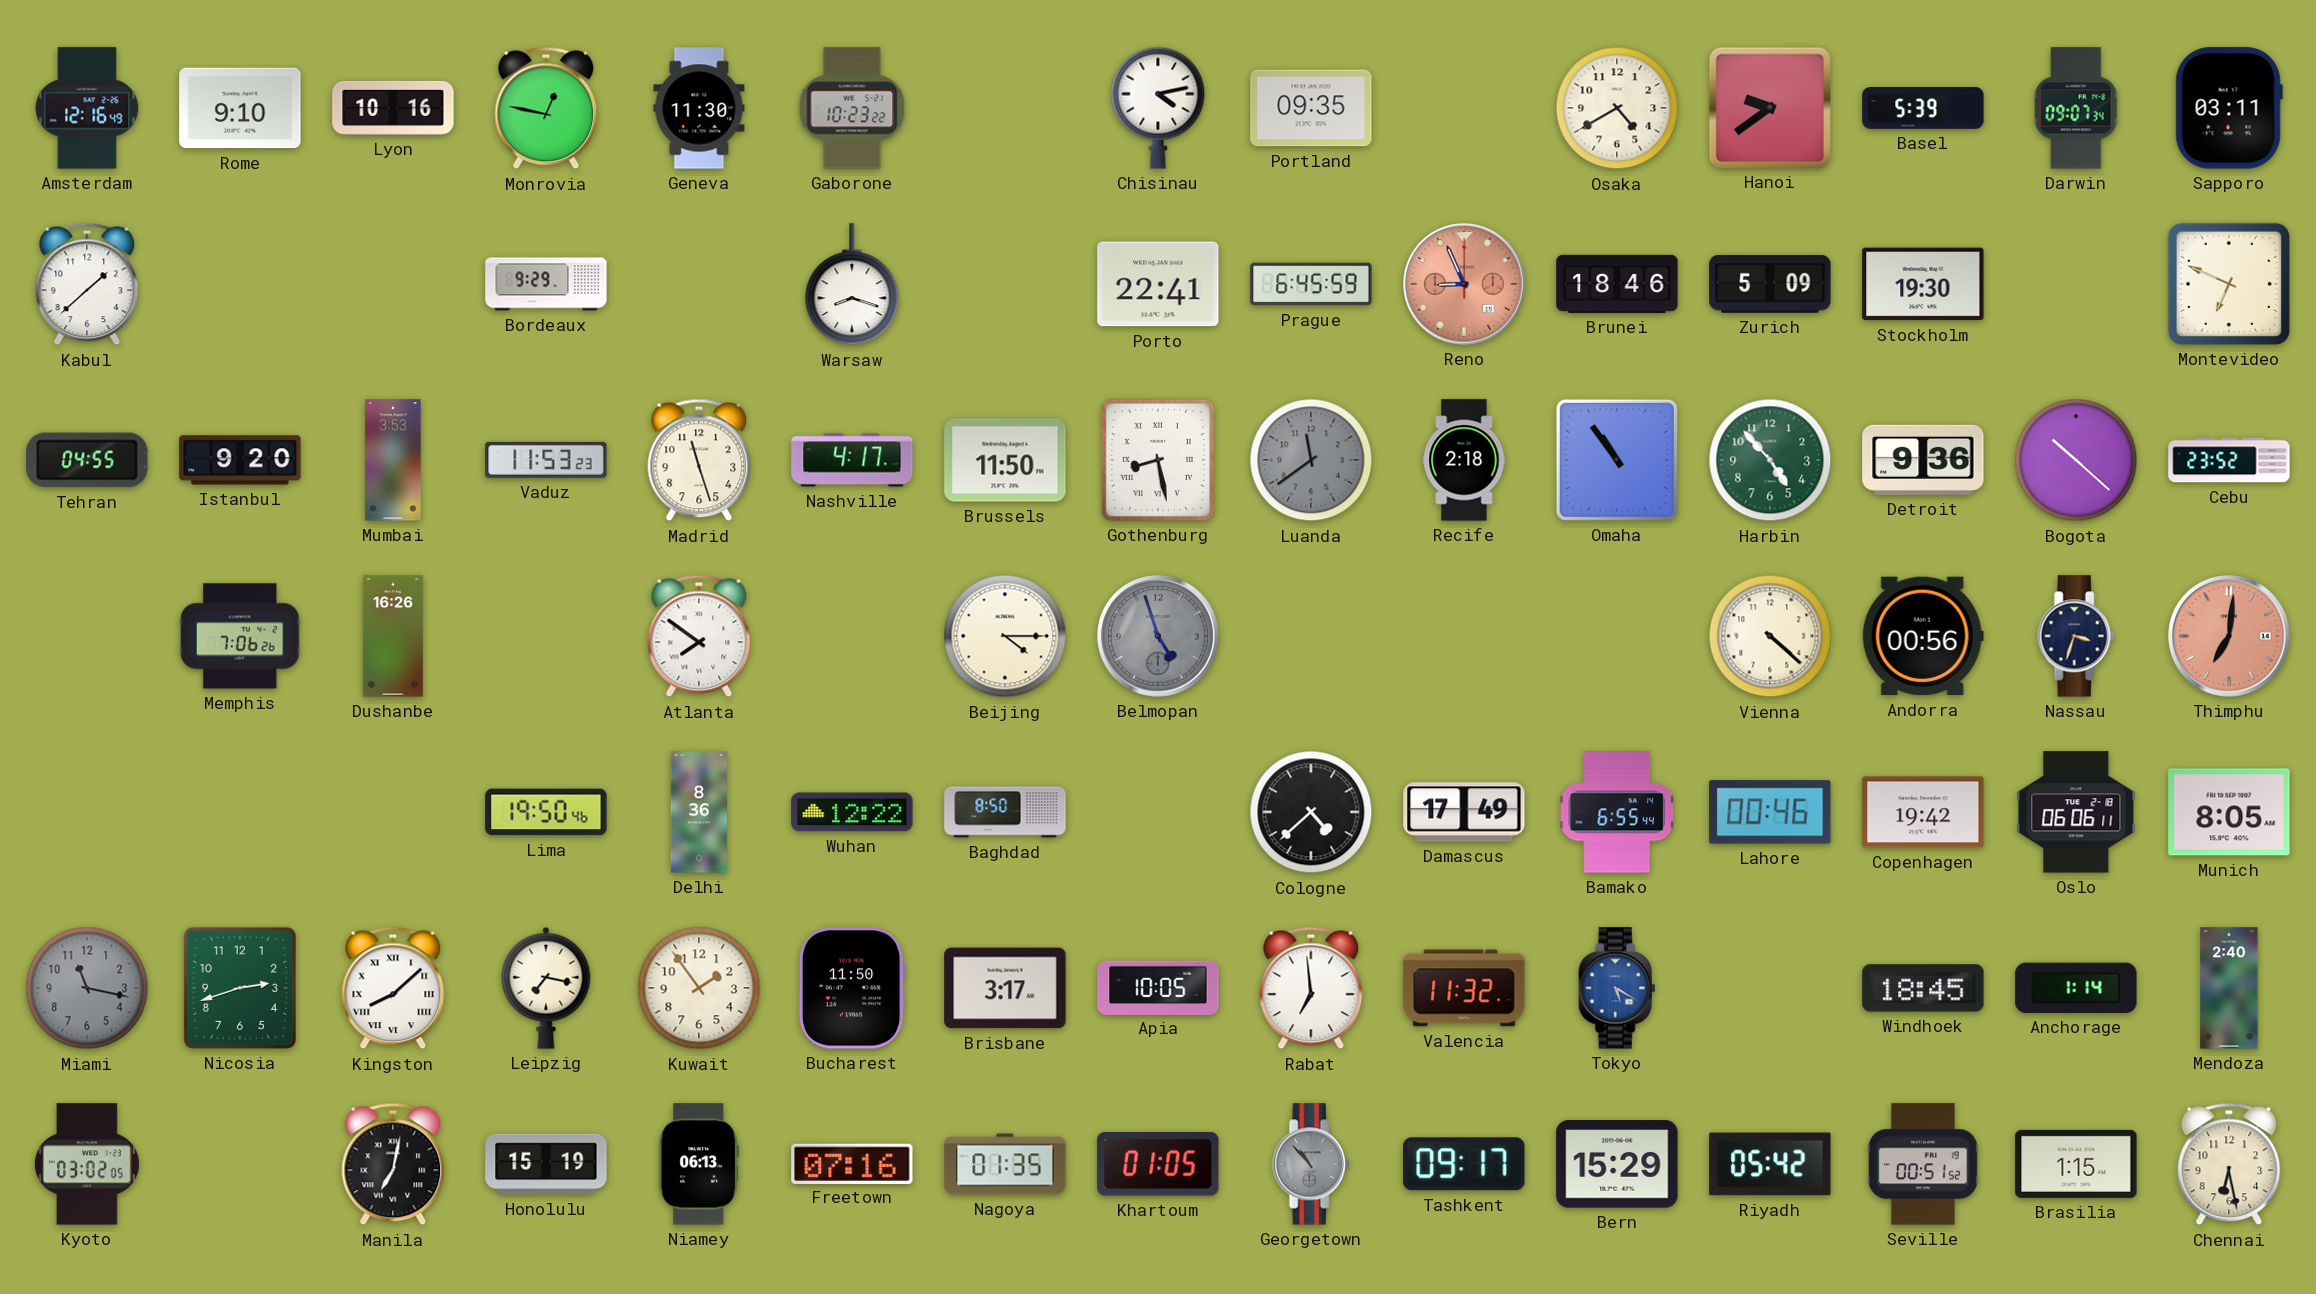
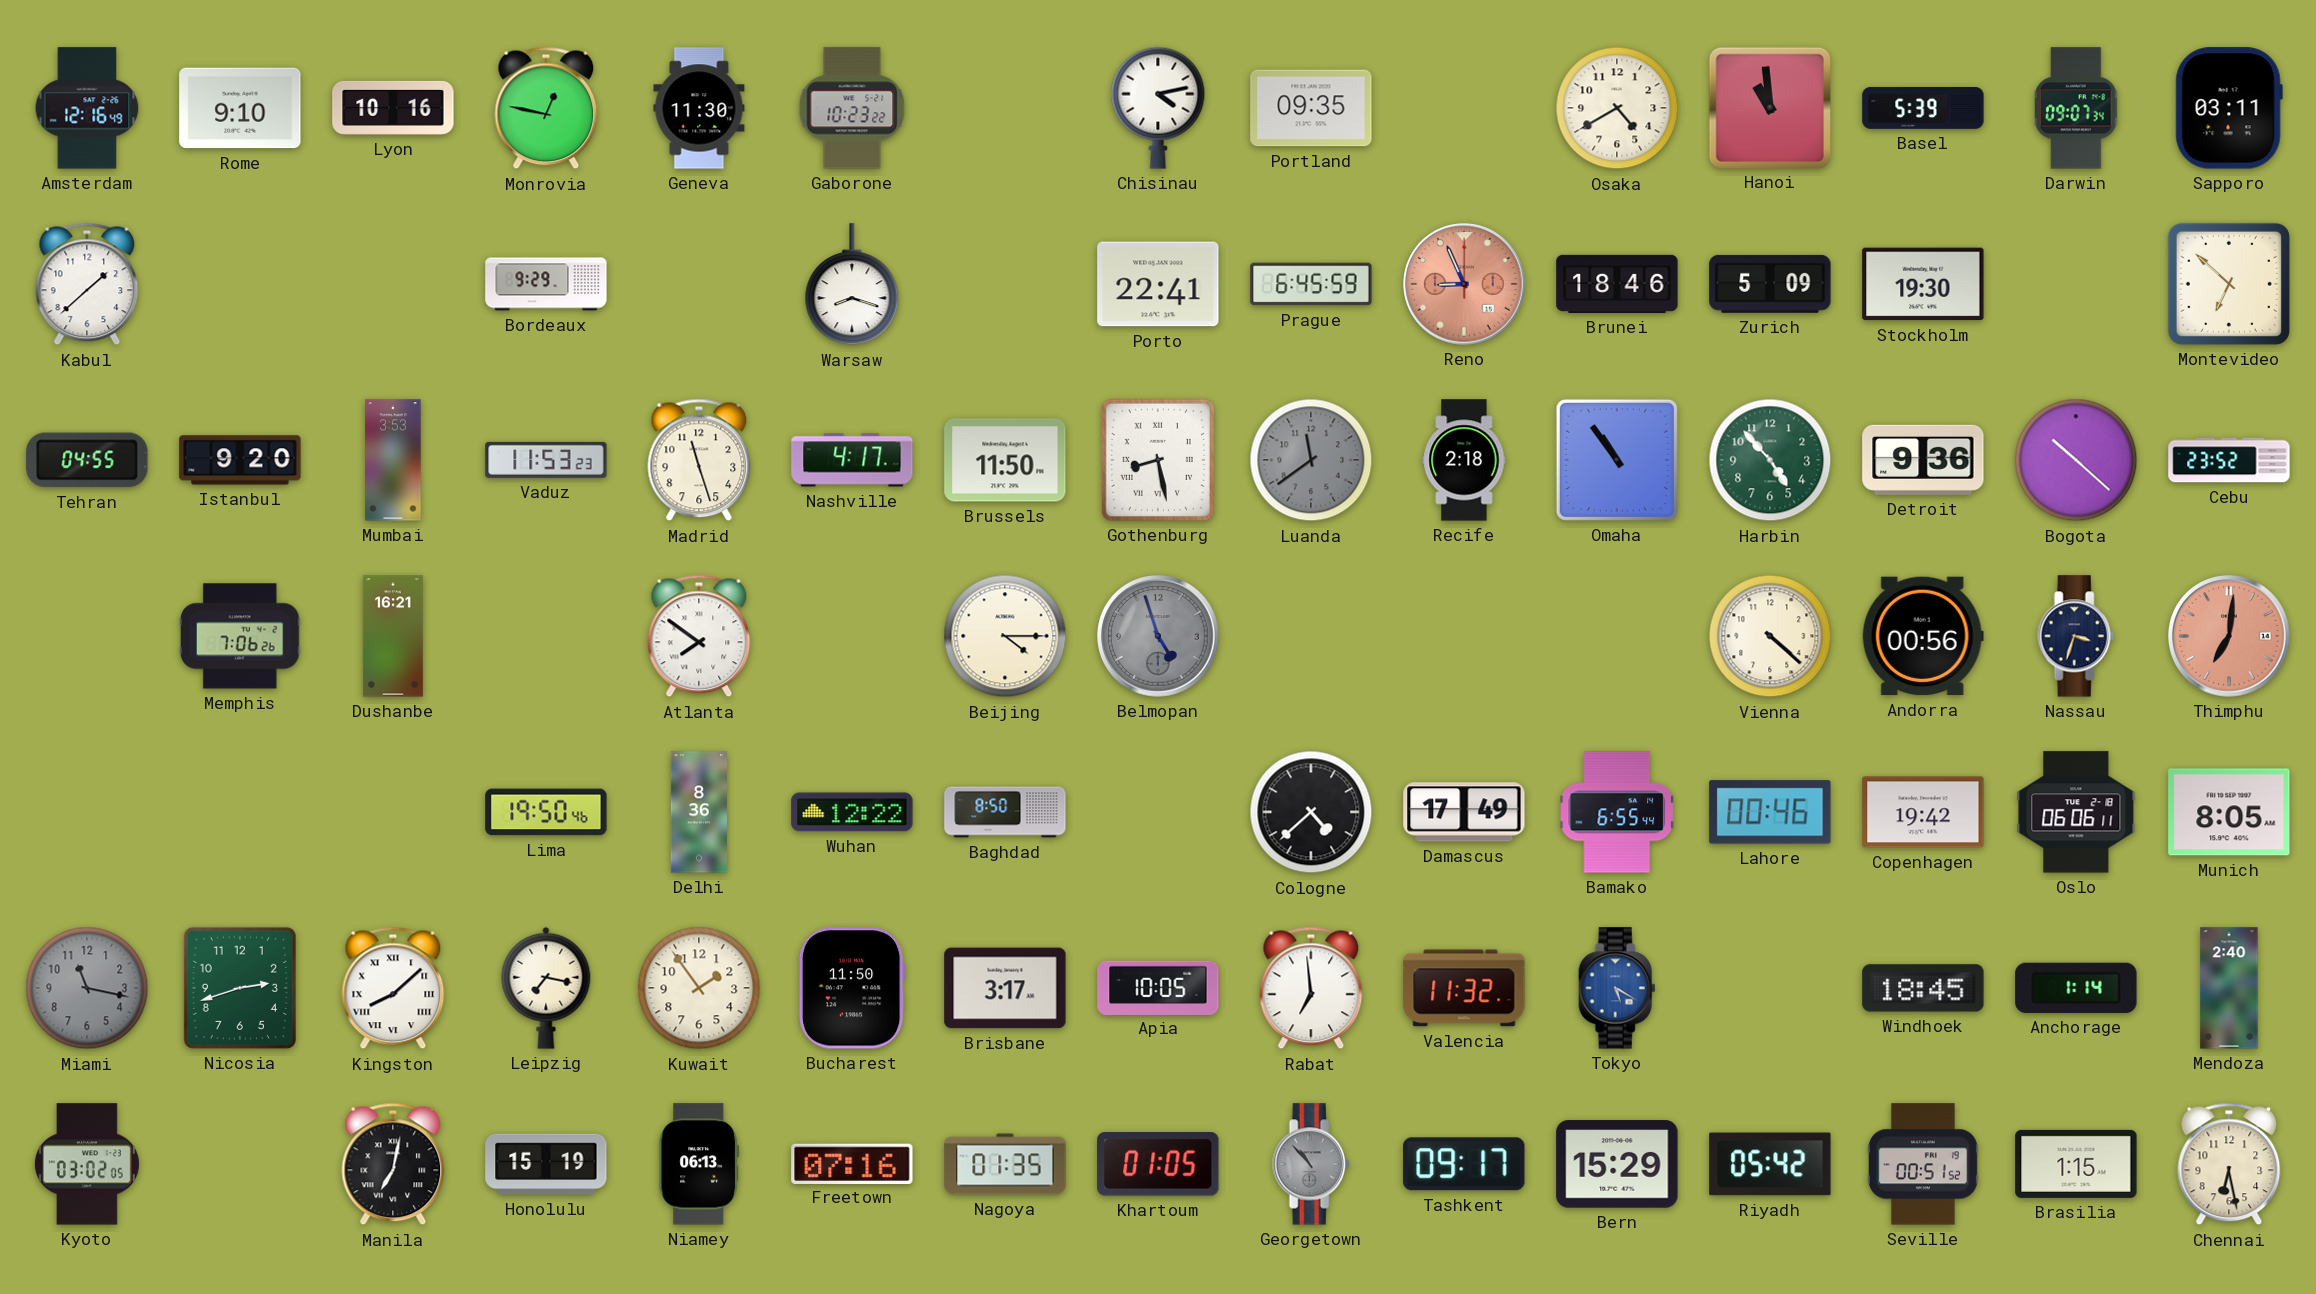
Hanoi: 9:39 -> 10:59
Montevideo: 6:49 -> 6:52
Dushanbe: 16:26 -> 16:21
